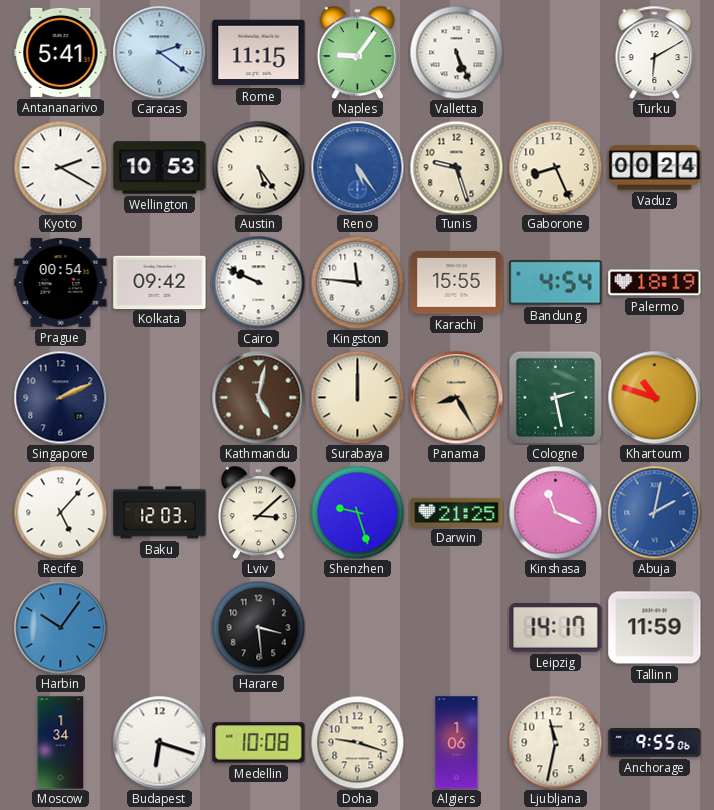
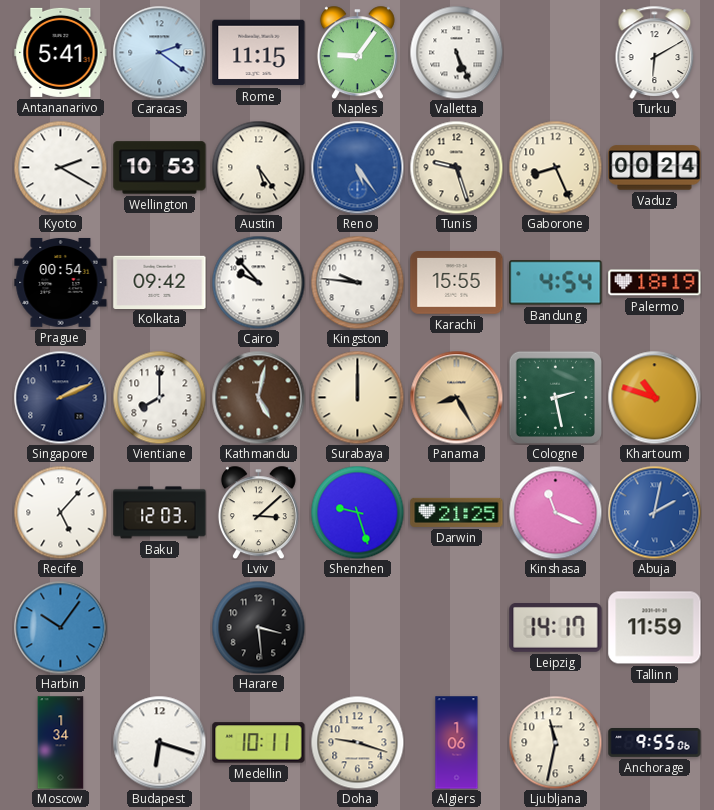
Cairo: 9:49 -> 9:53
Kingston: 11:46 -> 9:46
Vientiane: none -> 8:00
Medellin: 10:08 -> 10:11
